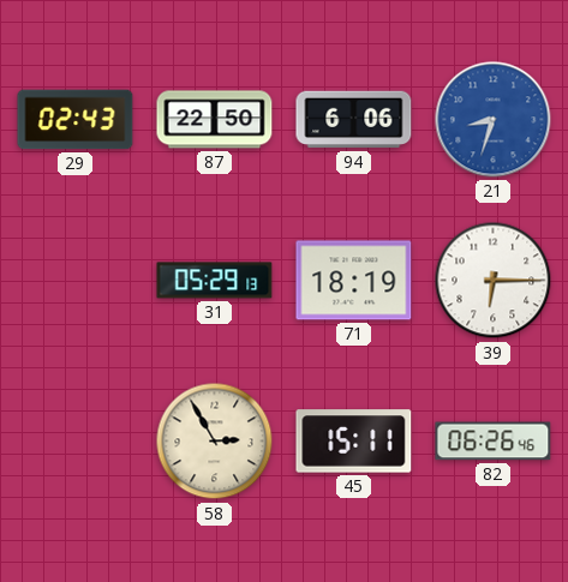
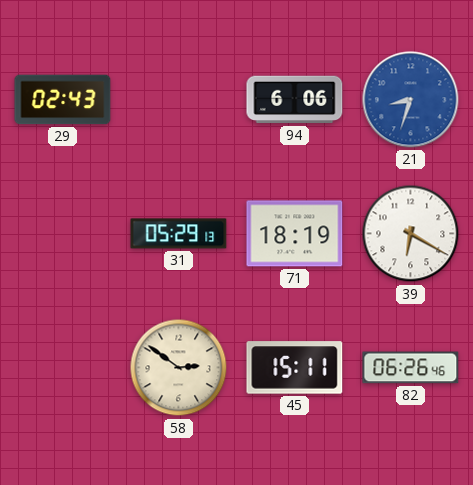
87: 22:50 -> none
39: 6:15 -> 6:20
58: 2:55 -> 2:51
